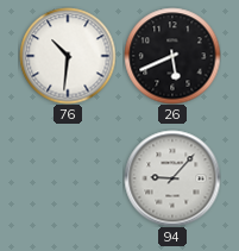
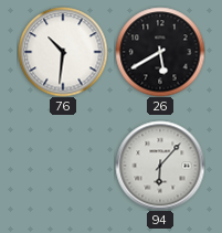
26: 5:41 -> 5:40
94: 9:07 -> 6:07
